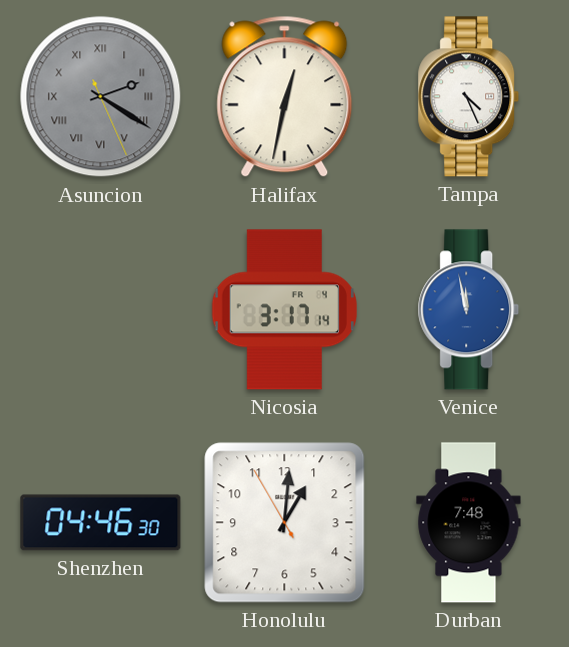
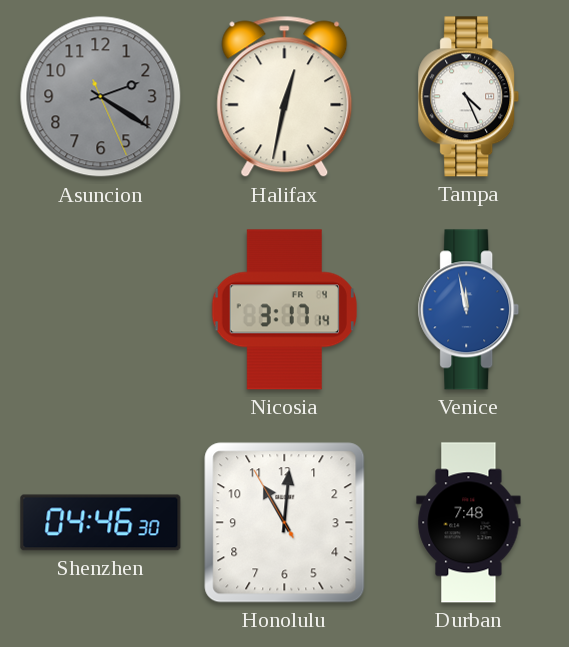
Asuncion numerals: Roman -> Arabic
Honolulu: 1:00 -> 11:00
